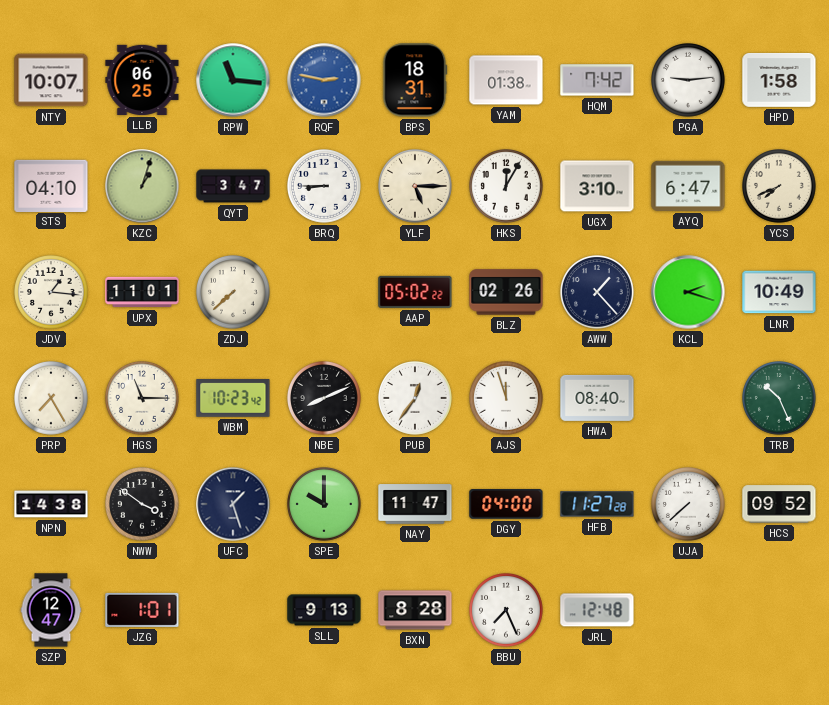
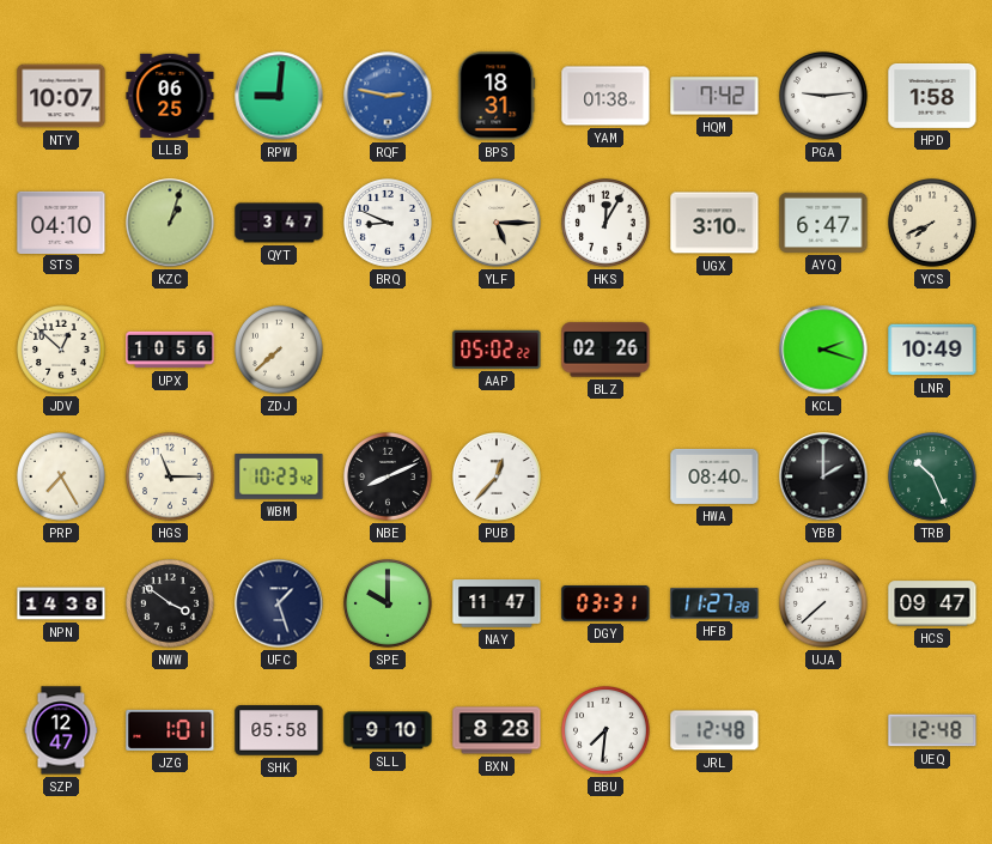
RPW: 11:16 -> 9:01
BRQ: 8:45 -> 8:49
JDV: 1:16 -> 12:52
UPX: 11:01 -> 10:56
AWW: 1:23 -> none
PUB: 12:36 -> 12:37
AJS: 11:57 -> none
YBB: none -> 2:00
DGY: 04:00 -> 03:31
HCS: 09:52 -> 09:47
SHK: none -> 05:58
SLL: 9:13 -> 9:10
BBU: 7:26 -> 7:31
UEQ: none -> 12:48
